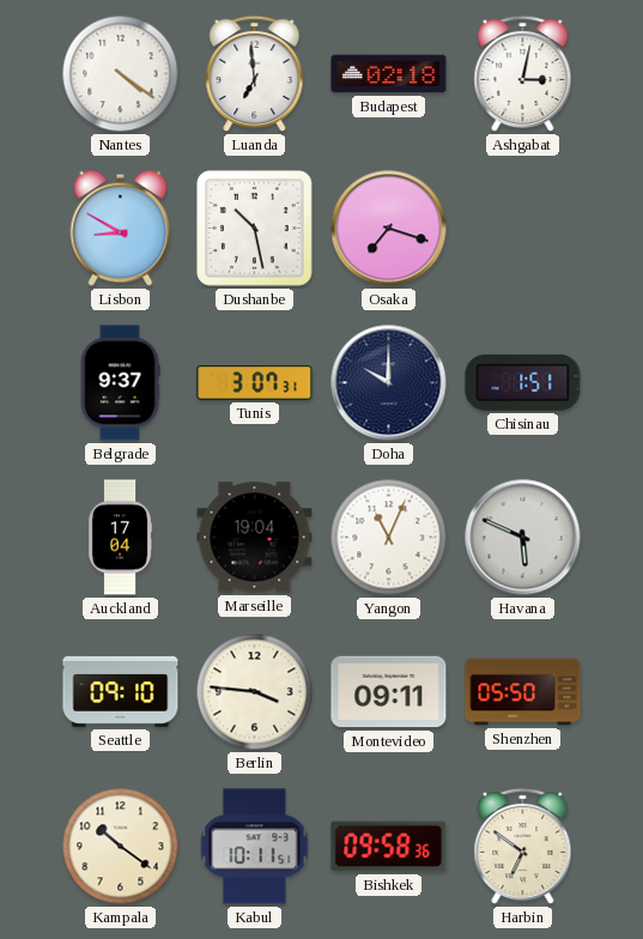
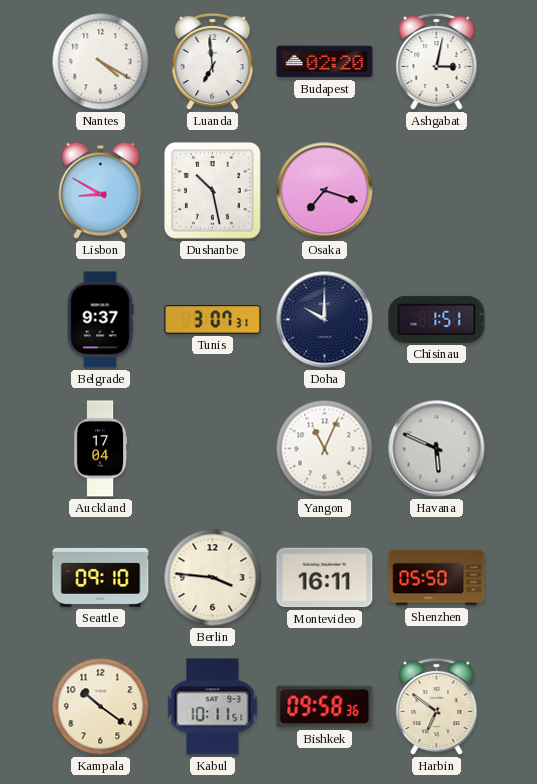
Nantes: 4:21 -> 4:20
Budapest: 02:18 -> 02:20
Marseille: 19:04 -> none
Montevideo: 09:11 -> 16:11
